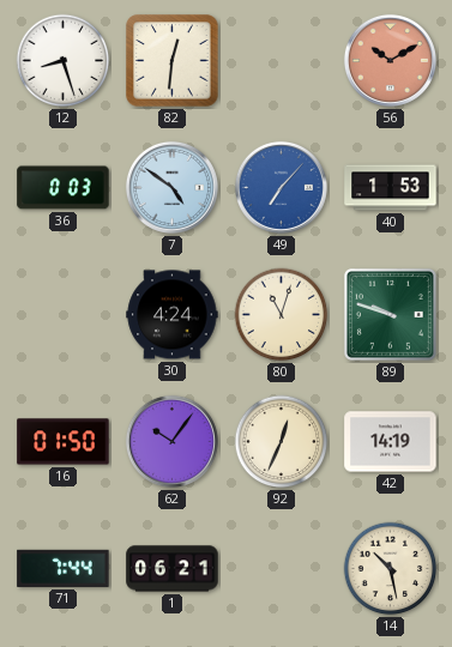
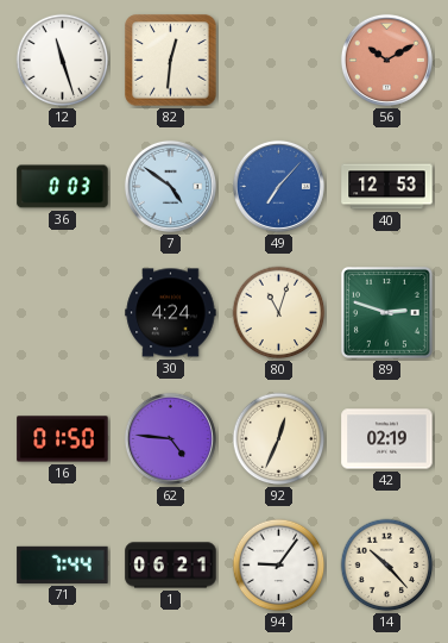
12: 8:27 -> 11:27
40: 1:53 -> 12:53
89: 9:48 -> 2:48
62: 10:06 -> 4:46
42: 14:19 -> 02:19
94: none -> 9:06
14: 10:28 -> 10:23
